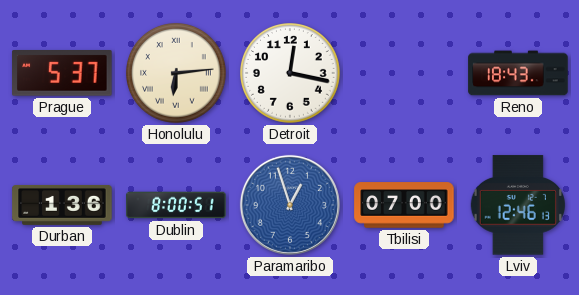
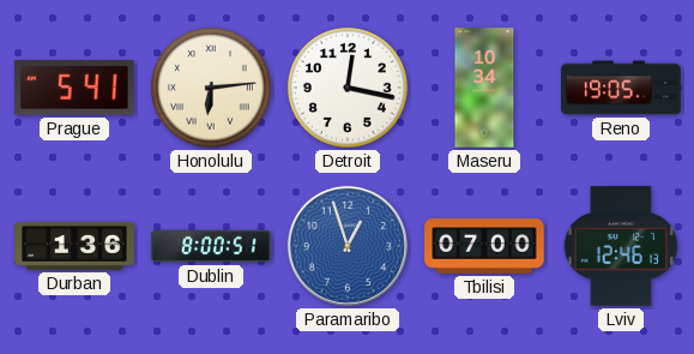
Prague: 5:37 -> 5:41
Maseru: none -> 10:34
Reno: 18:43 -> 19:05
